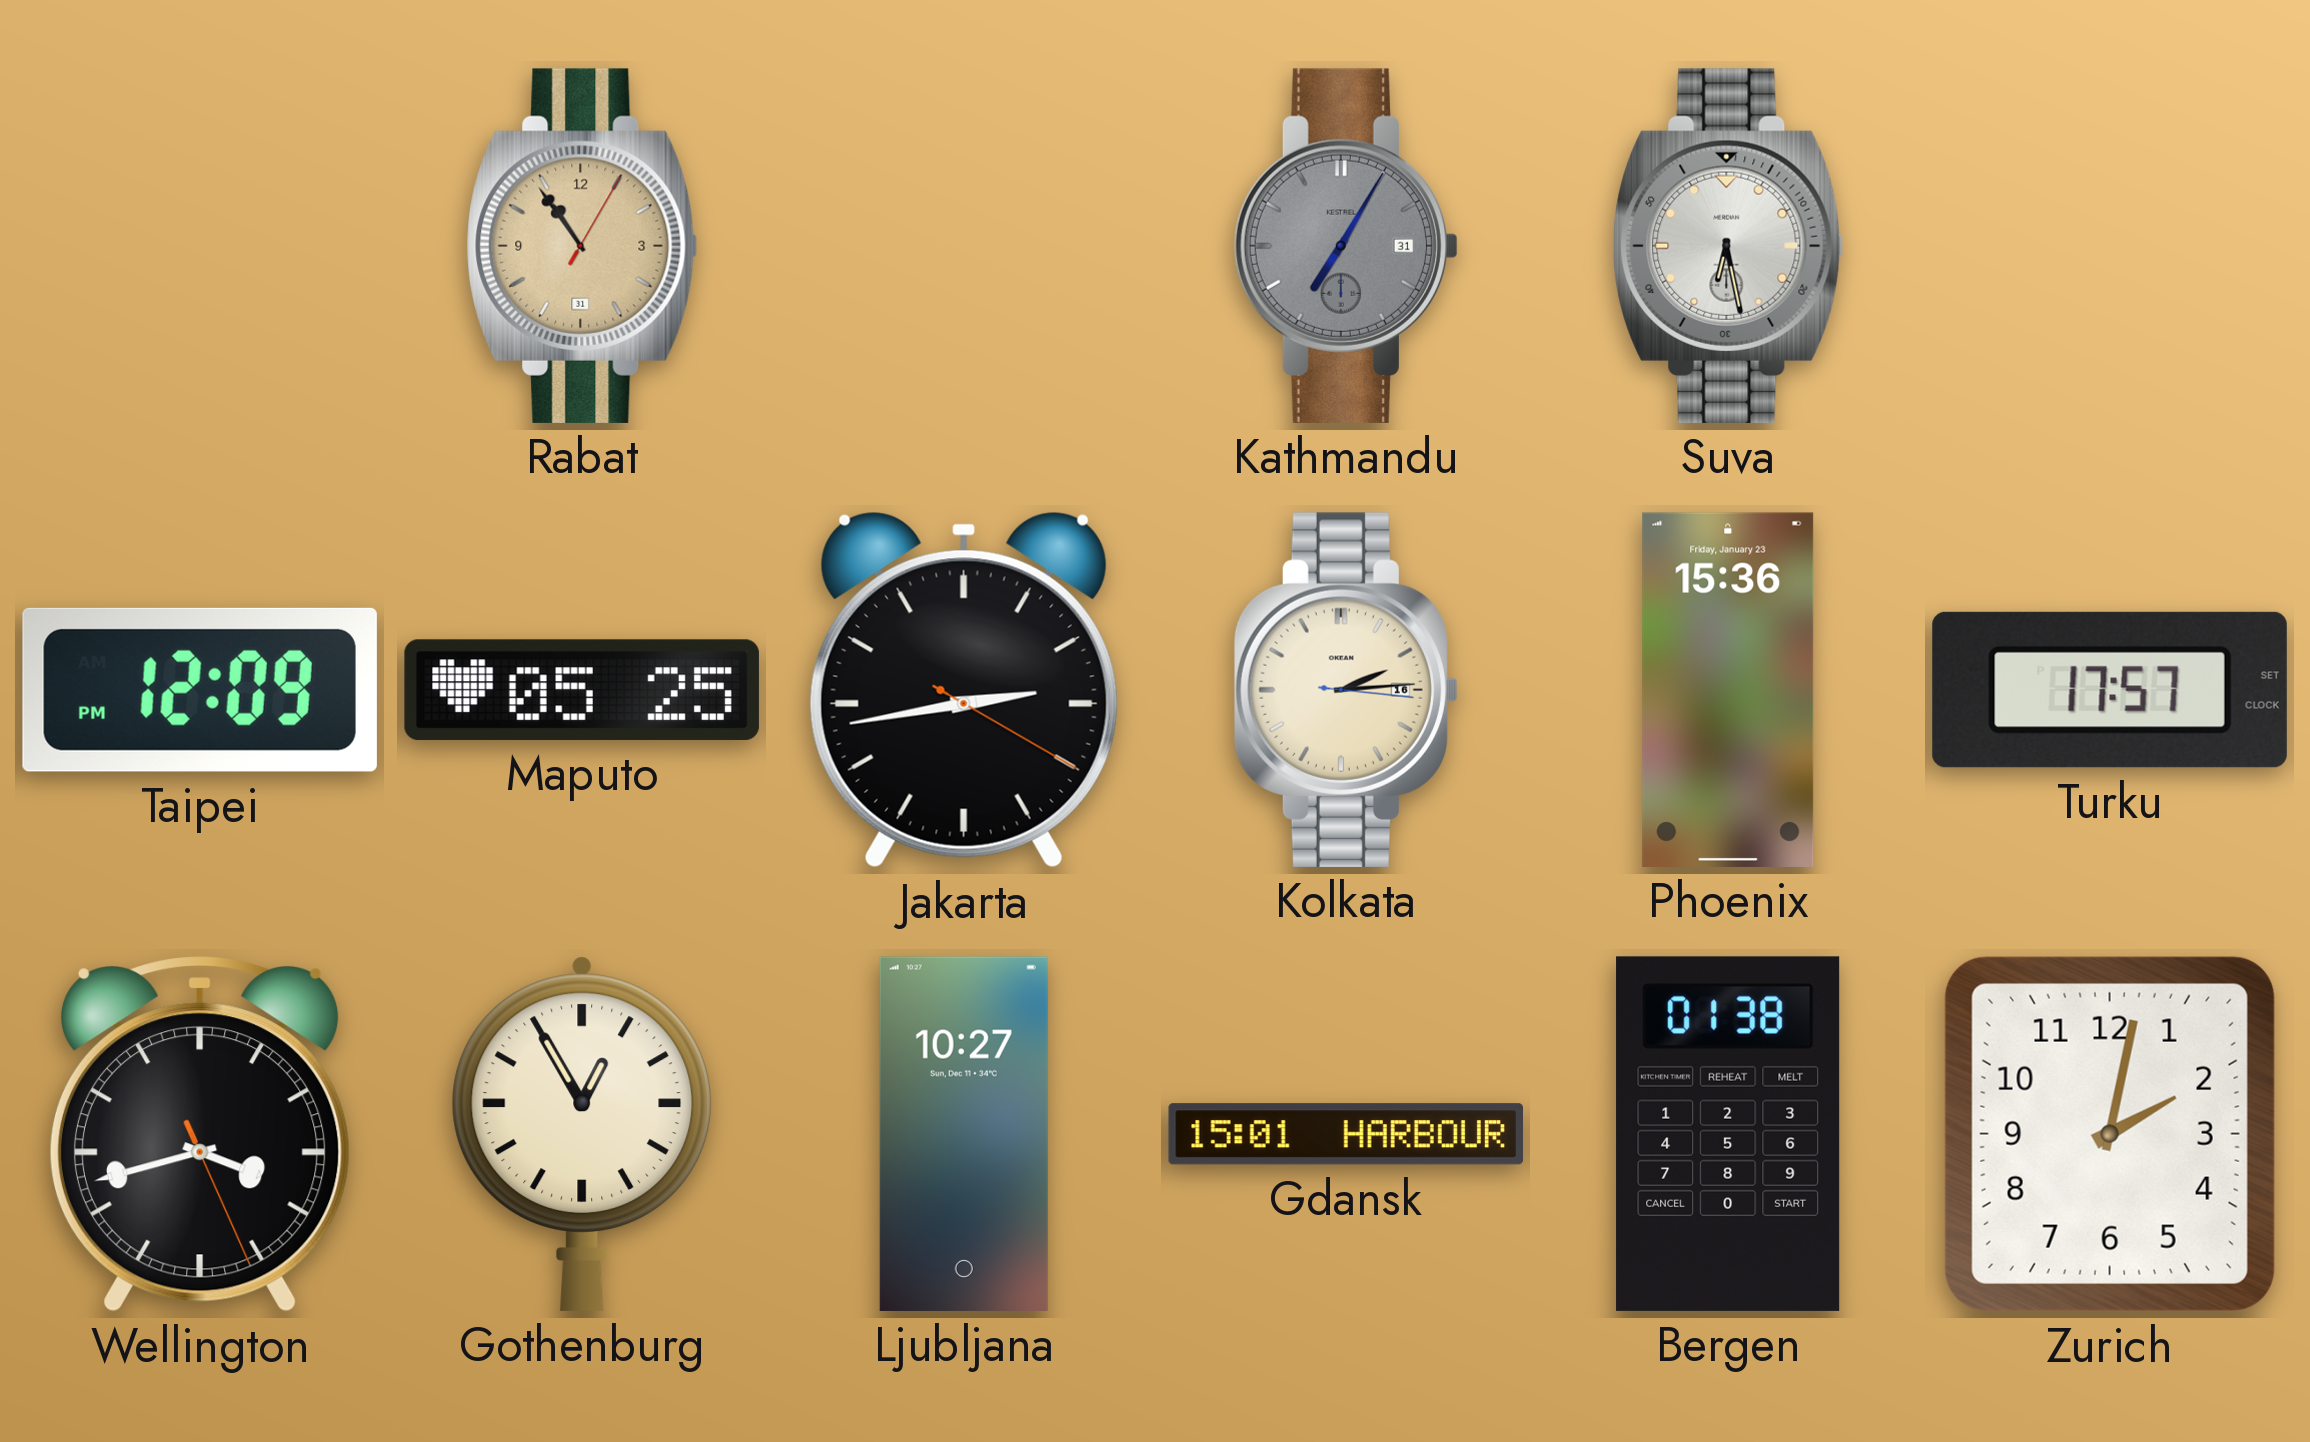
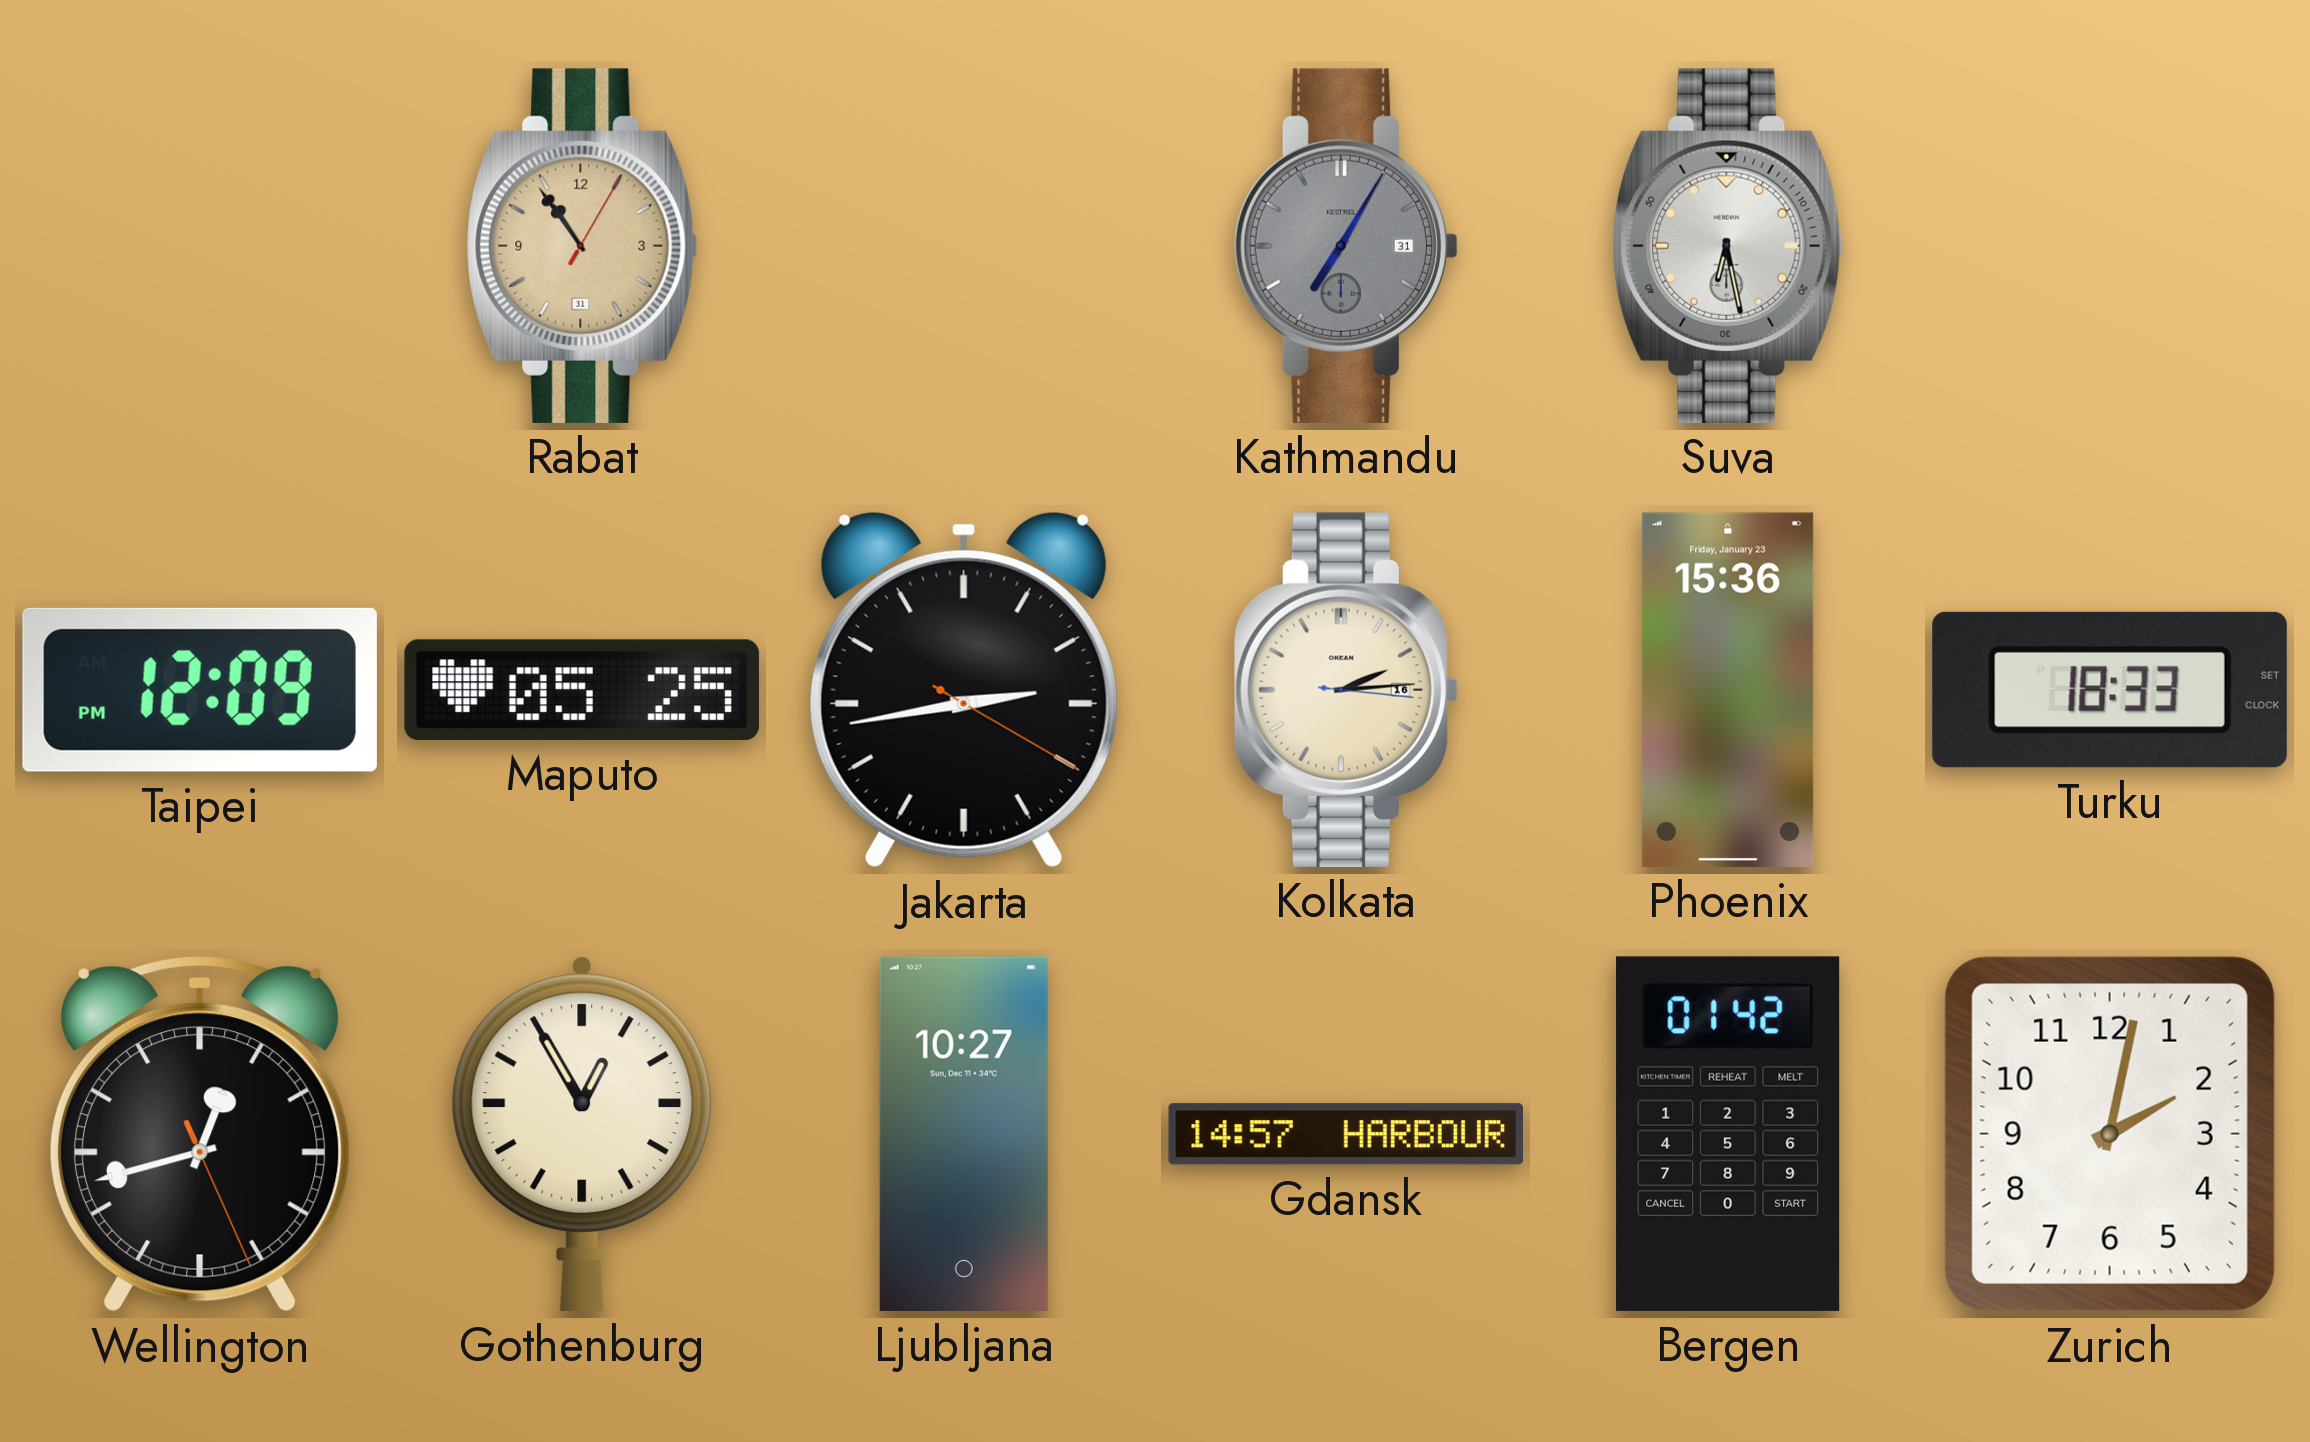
Turku: 17:57 -> 18:33
Wellington: 3:42 -> 12:42
Gdansk: 15:01 -> 14:57
Bergen: 01:38 -> 01:42
